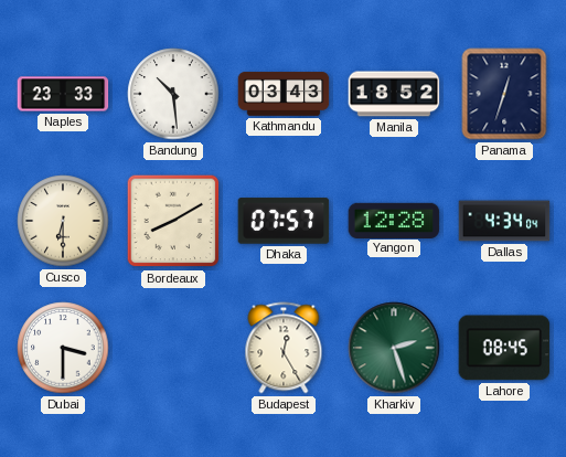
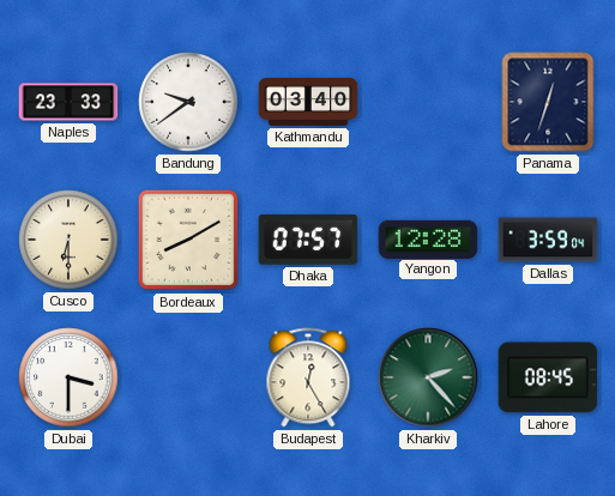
Bandung: 10:29 -> 9:39
Kathmandu: 03:43 -> 03:40
Manila: 18:52 -> none
Dallas: 4:34 -> 3:59
Kharkiv: 2:27 -> 2:23
